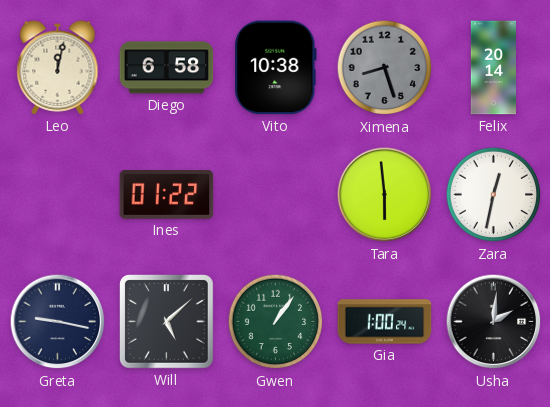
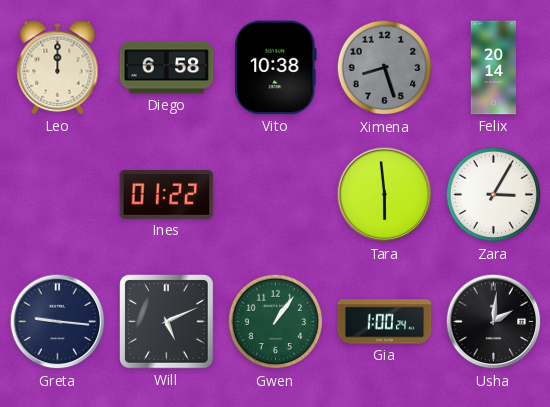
Leo: 12:02 -> 12:00
Zara: 12:32 -> 3:05
Greta: 9:17 -> 9:16
Will: 5:08 -> 5:11
